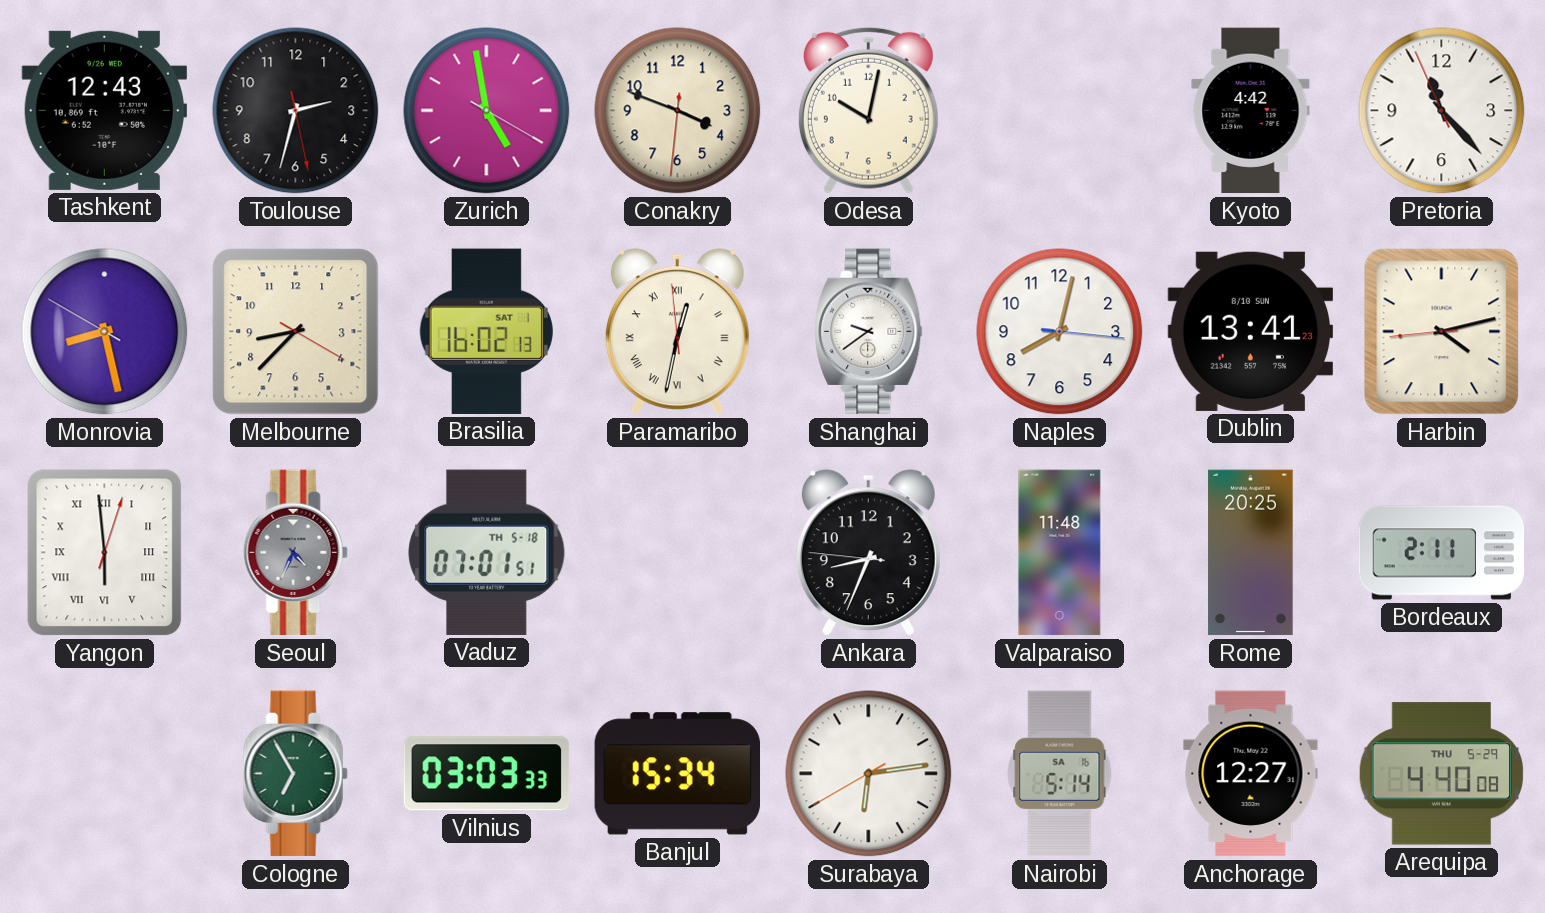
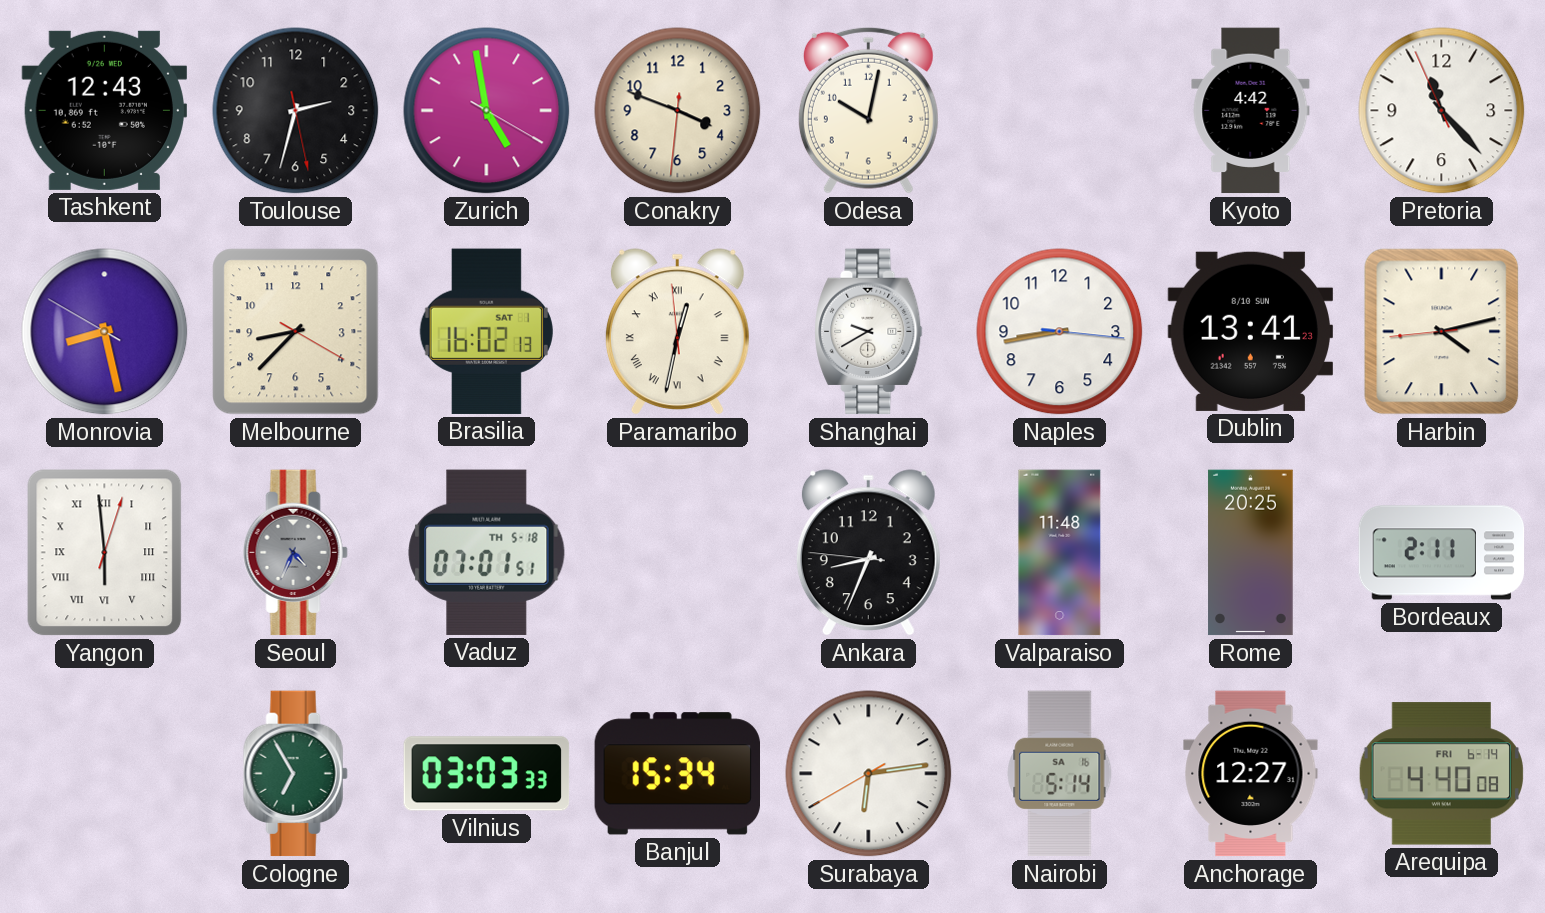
Shanghai: 9:39 -> 9:40
Naples: 8:02 -> 8:43
Arequipa date: THU 5-29 -> FRI 6-14
